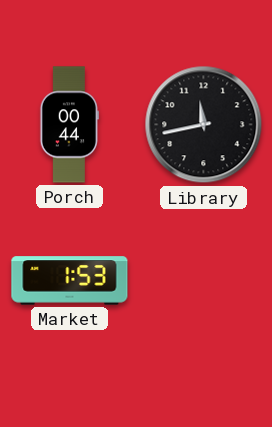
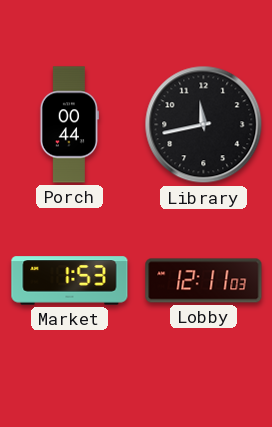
Lobby: none -> 12:11
